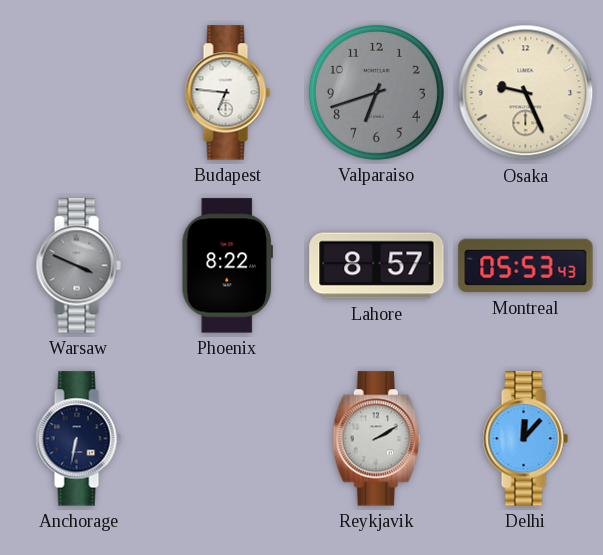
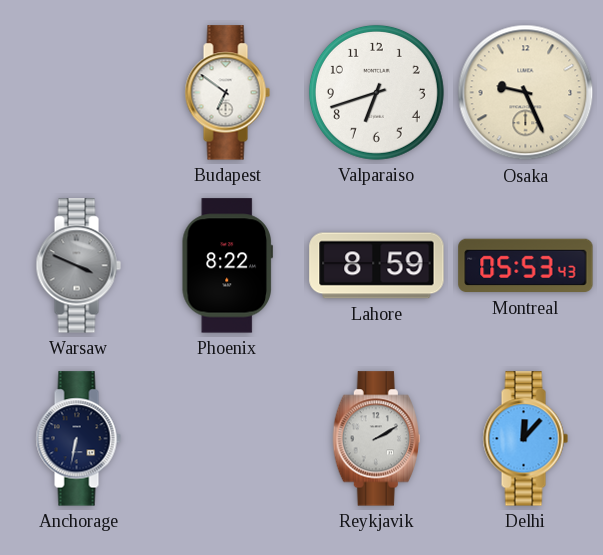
Budapest: 6:46 -> 6:51
Valparaiso dial: grey -> white
Lahore: 8:57 -> 8:59
